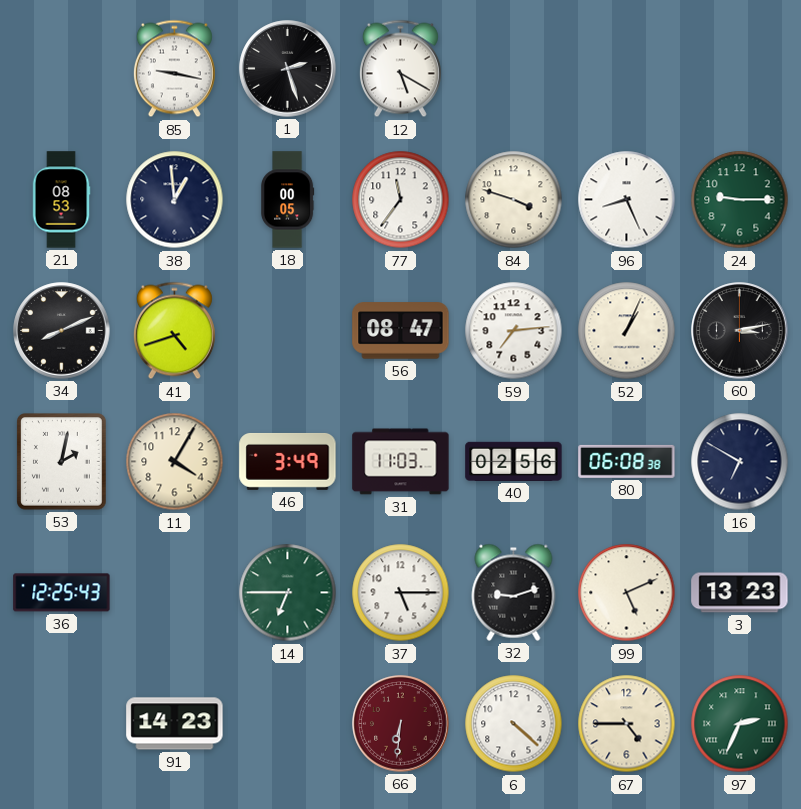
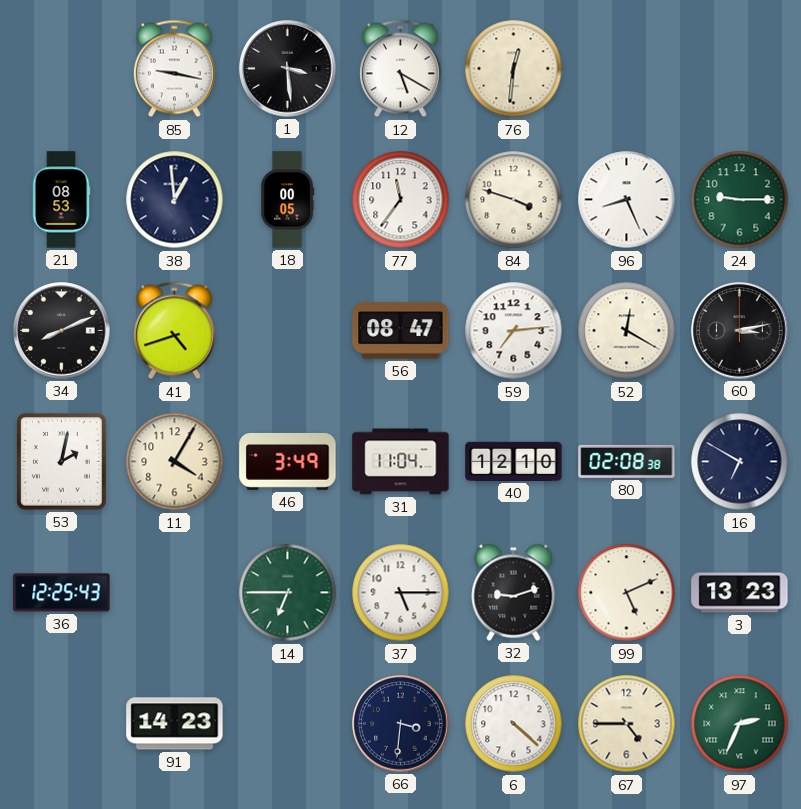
1: 2:27 -> 3:29
76: none -> 12:31
52: 1:04 -> 12:20
31: 11:03 -> 11:04
40: 02:56 -> 12:10
80: 06:08 -> 02:08
66: 6:31 -> 3:31
66 dial: burgundy -> navy
